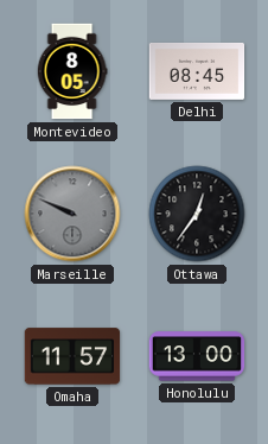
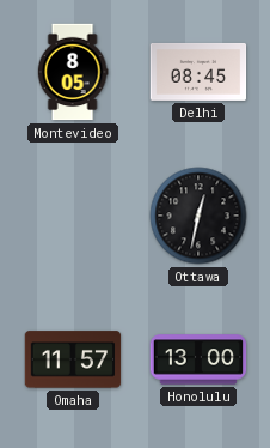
Marseille: 9:49 -> none
Ottawa: 12:36 -> 12:32
